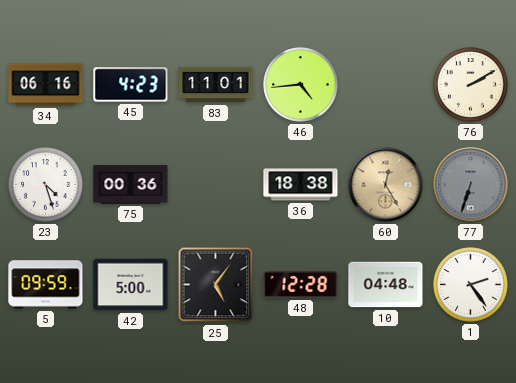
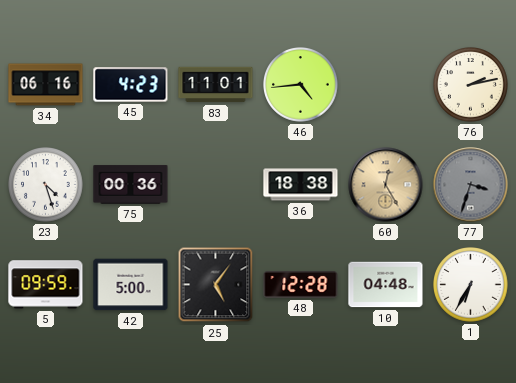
76: 2:10 -> 2:13
77: 6:33 -> 3:33
1: 2:24 -> 6:35
